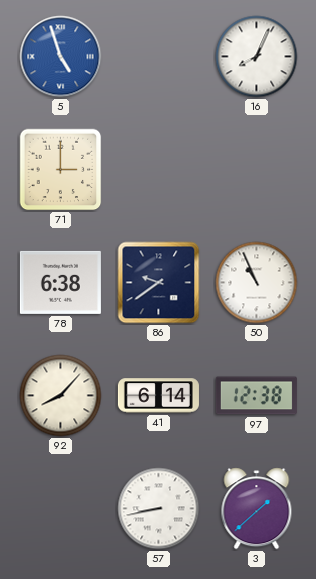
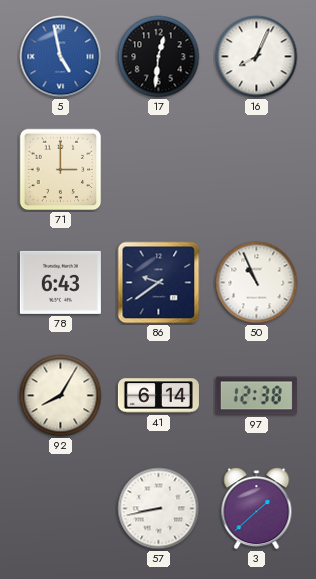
5: 4:57 -> 4:58
17: none -> 12:31
78: 6:38 -> 6:43
92: 8:07 -> 8:05
